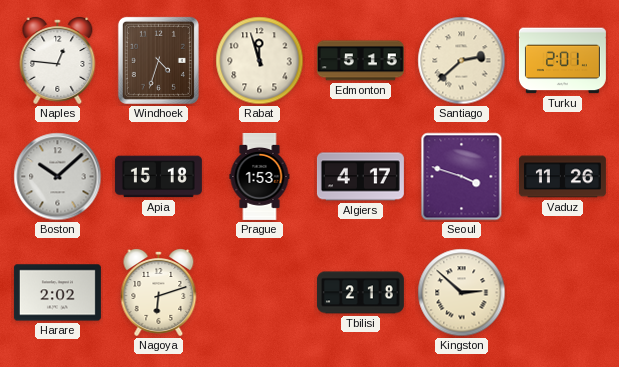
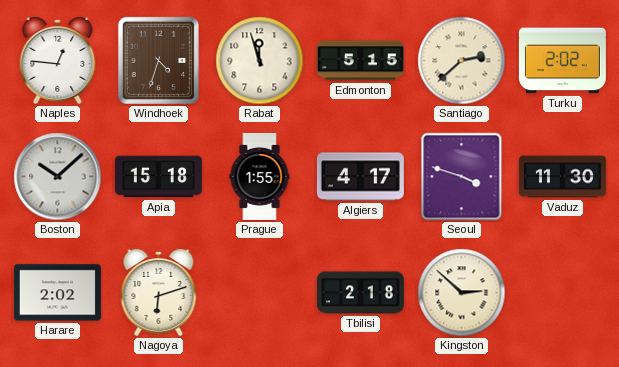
Turku: 2:01 -> 2:02
Prague: 1:53 -> 1:55
Vaduz: 11:26 -> 11:30
